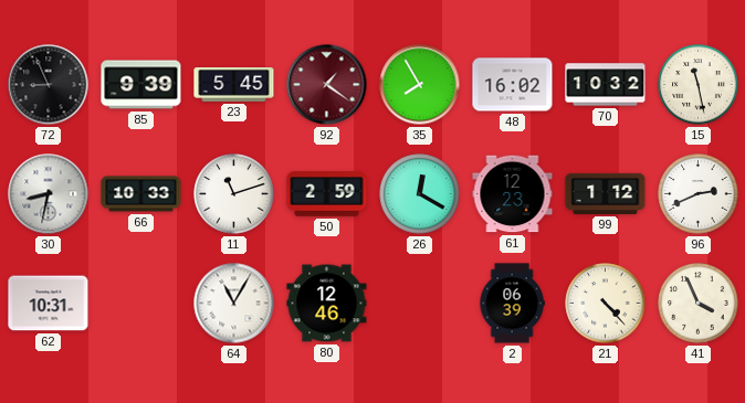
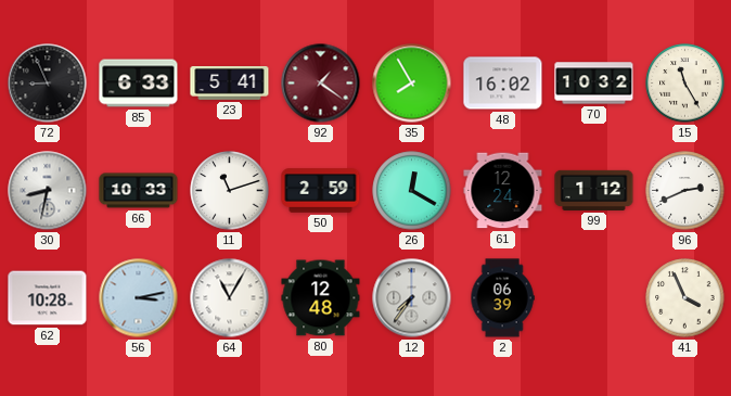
85: 9:39 -> 6:33
23: 5:45 -> 5:41
15: 11:28 -> 11:25
61: 12:23 -> 12:24
62: 10:31 -> 10:28
56: none -> 3:13
80: 12:46 -> 12:48
12: none -> 7:36
21: 4:23 -> none
